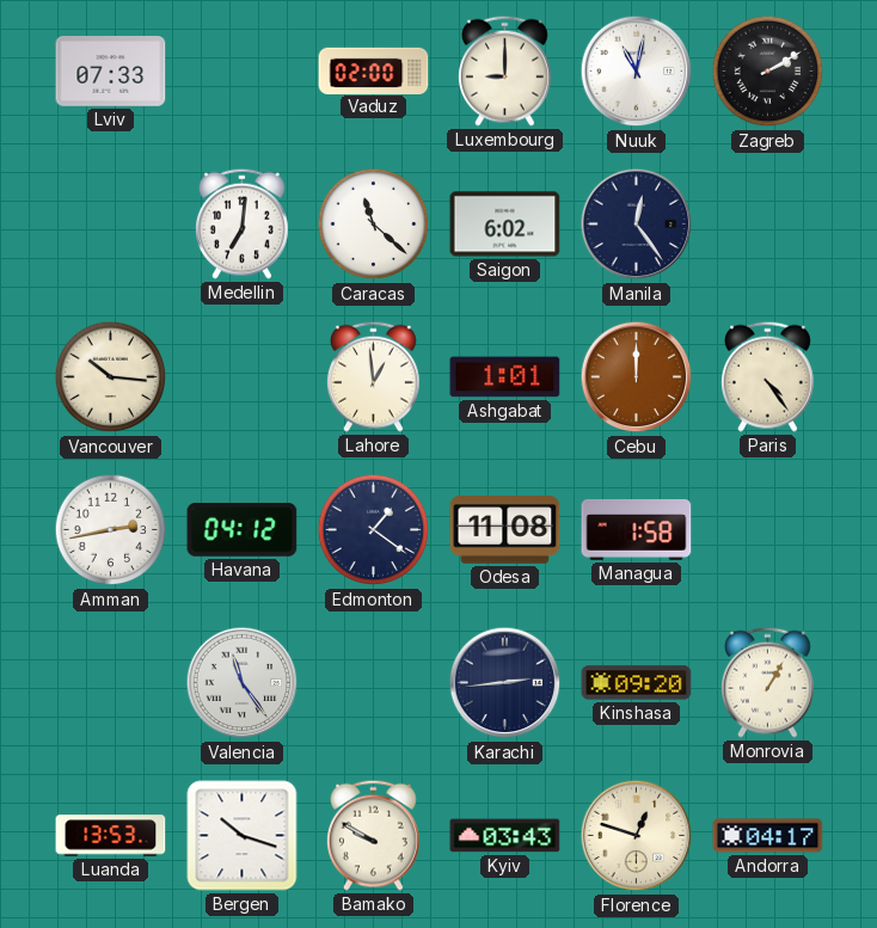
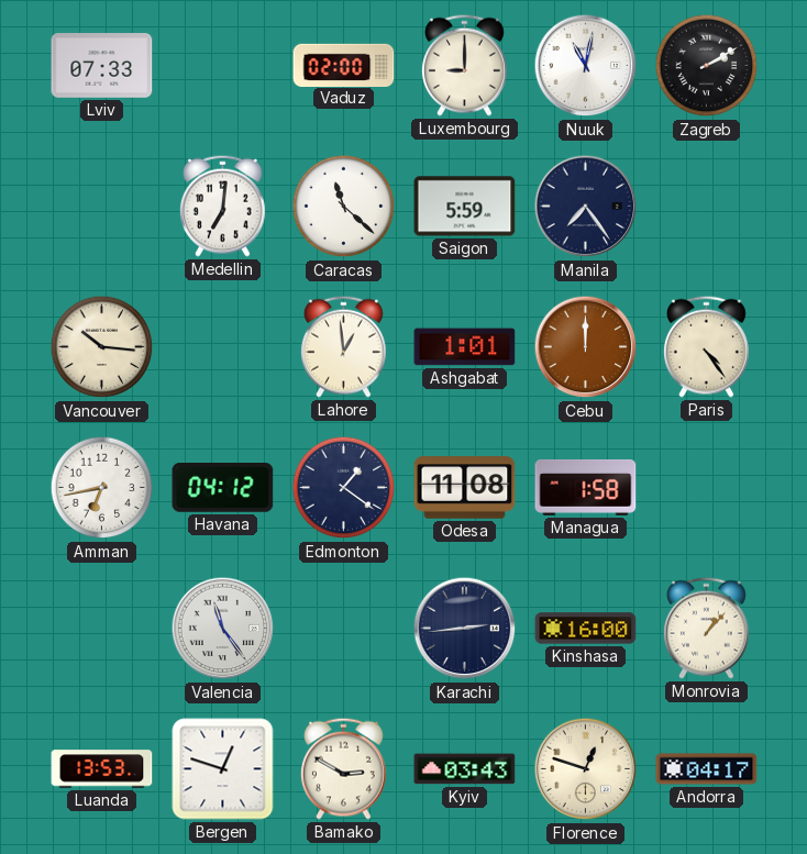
Saigon: 6:02 -> 5:59
Manila: 12:24 -> 7:24
Amman: 2:43 -> 6:43
Kinshasa: 09:20 -> 16:00
Monrovia: 1:05 -> 1:07
Bergen: 10:18 -> 12:48
Bamako: 9:50 -> 2:50
